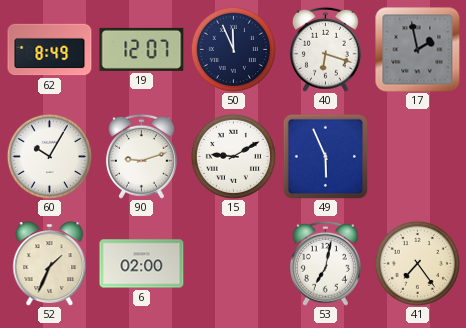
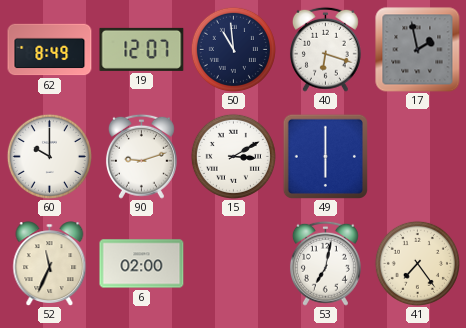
50: 11:56 -> 10:59
60: 10:05 -> 10:00
15: 9:10 -> 3:10
49: 5:56 -> 6:00
52: 1:34 -> 11:34
